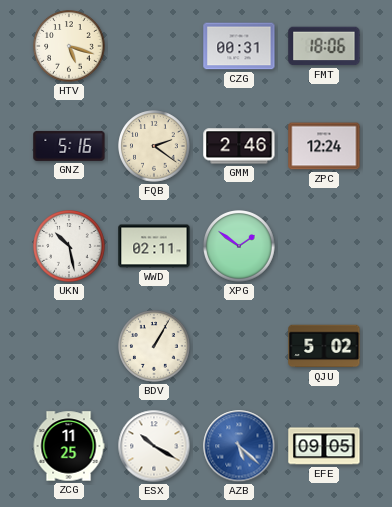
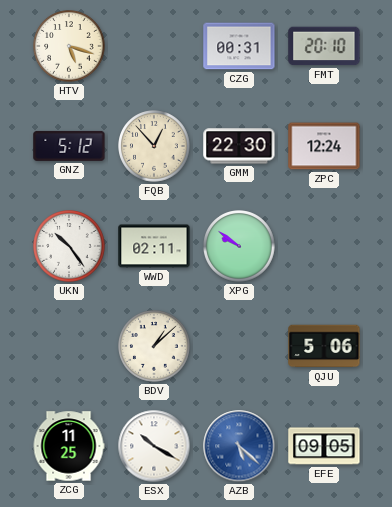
FMT: 18:06 -> 20:10
GNZ: 5:16 -> 5:12
FQB: 2:21 -> 12:53
GMM: 2:46 -> 22:30
UKN: 10:28 -> 10:24
XPG: 1:51 -> 9:51
BDV: 1:05 -> 1:08
QJU: 5:02 -> 5:06
